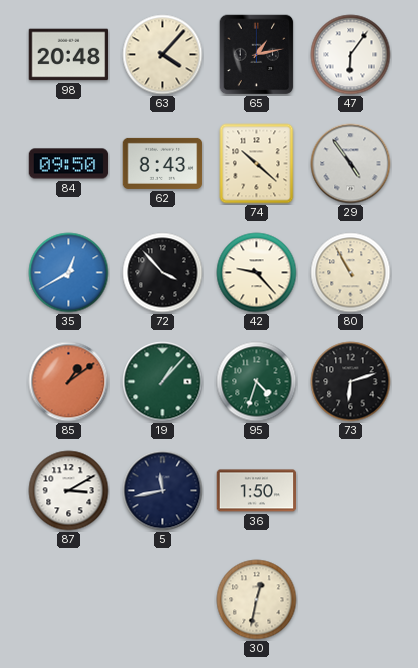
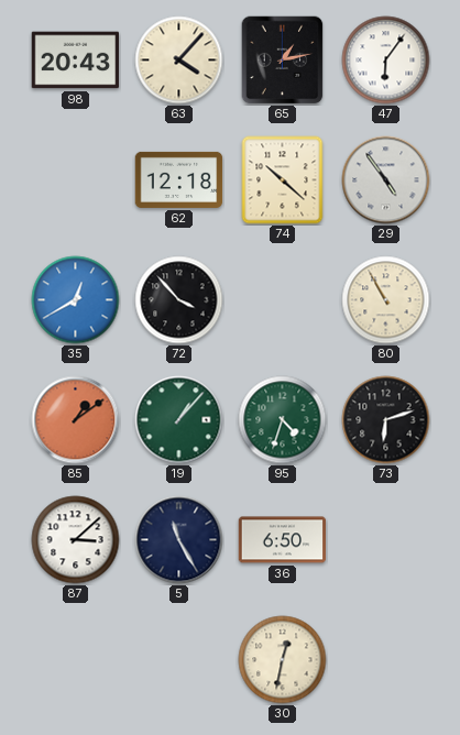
98: 20:48 -> 20:43
84: 09:50 -> none
62: 8:43 -> 12:18
42: 9:23 -> none
87: 3:10 -> 3:08
5: 11:43 -> 11:25
36: 1:50 -> 6:50
